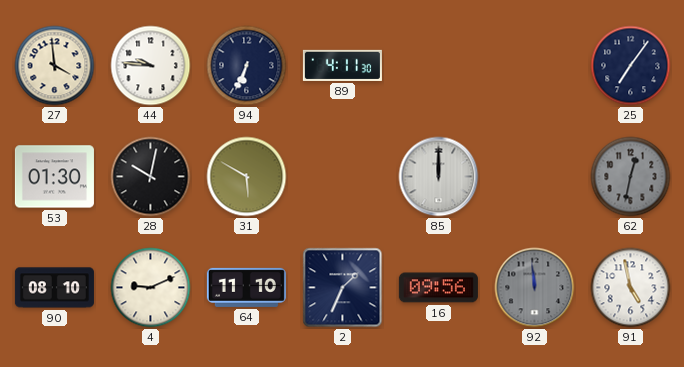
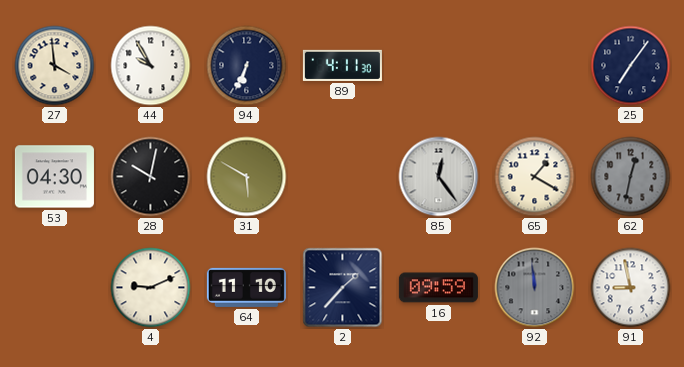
44: 9:46 -> 9:55
53: 01:30 -> 04:30
85: 12:00 -> 12:24
65: none -> 1:20
90: 08:10 -> none
2: 1:34 -> 1:37
16: 09:56 -> 09:59
91: 4:58 -> 8:58
